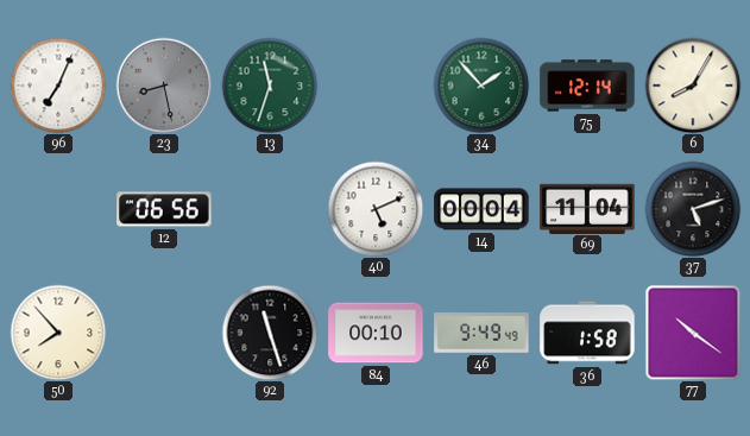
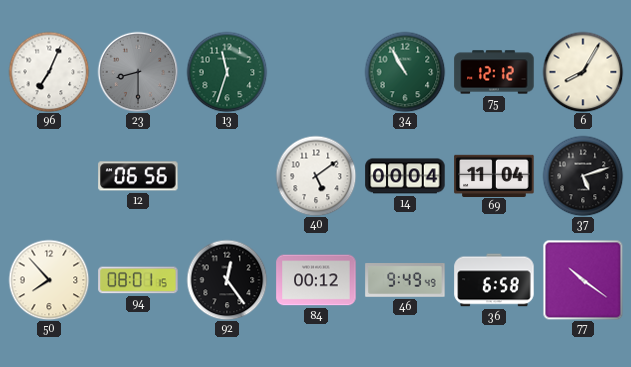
23: 8:28 -> 8:30
34: 1:53 -> 10:55
75: 12:14 -> 12:12
40: 5:11 -> 5:09
94: none -> 08:01
92: 11:27 -> 12:24
84: 00:10 -> 00:12
36: 1:58 -> 6:58
